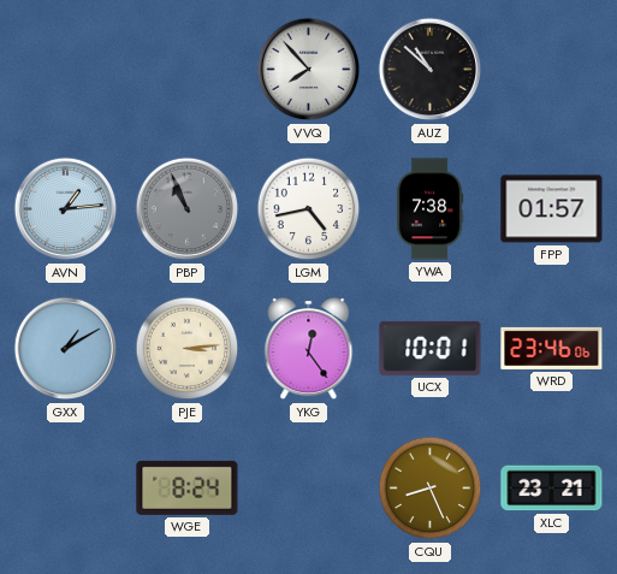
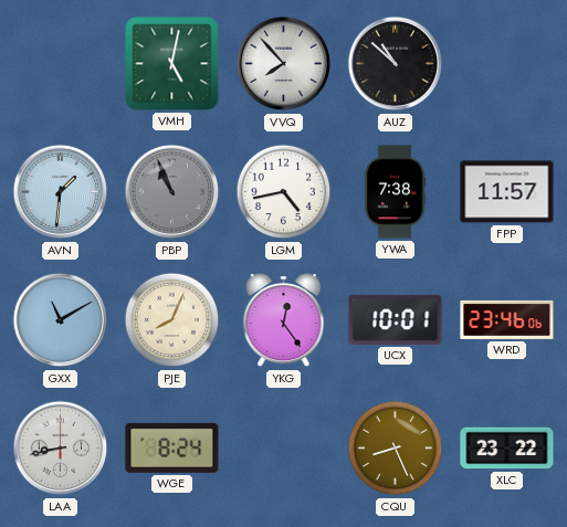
VMH: none -> 5:02
AVN: 1:14 -> 1:31
FPP: 01:57 -> 11:57
GXX: 1:10 -> 11:10
PJE: 3:14 -> 8:04
LAA: none -> 8:43
XLC: 23:21 -> 23:22
